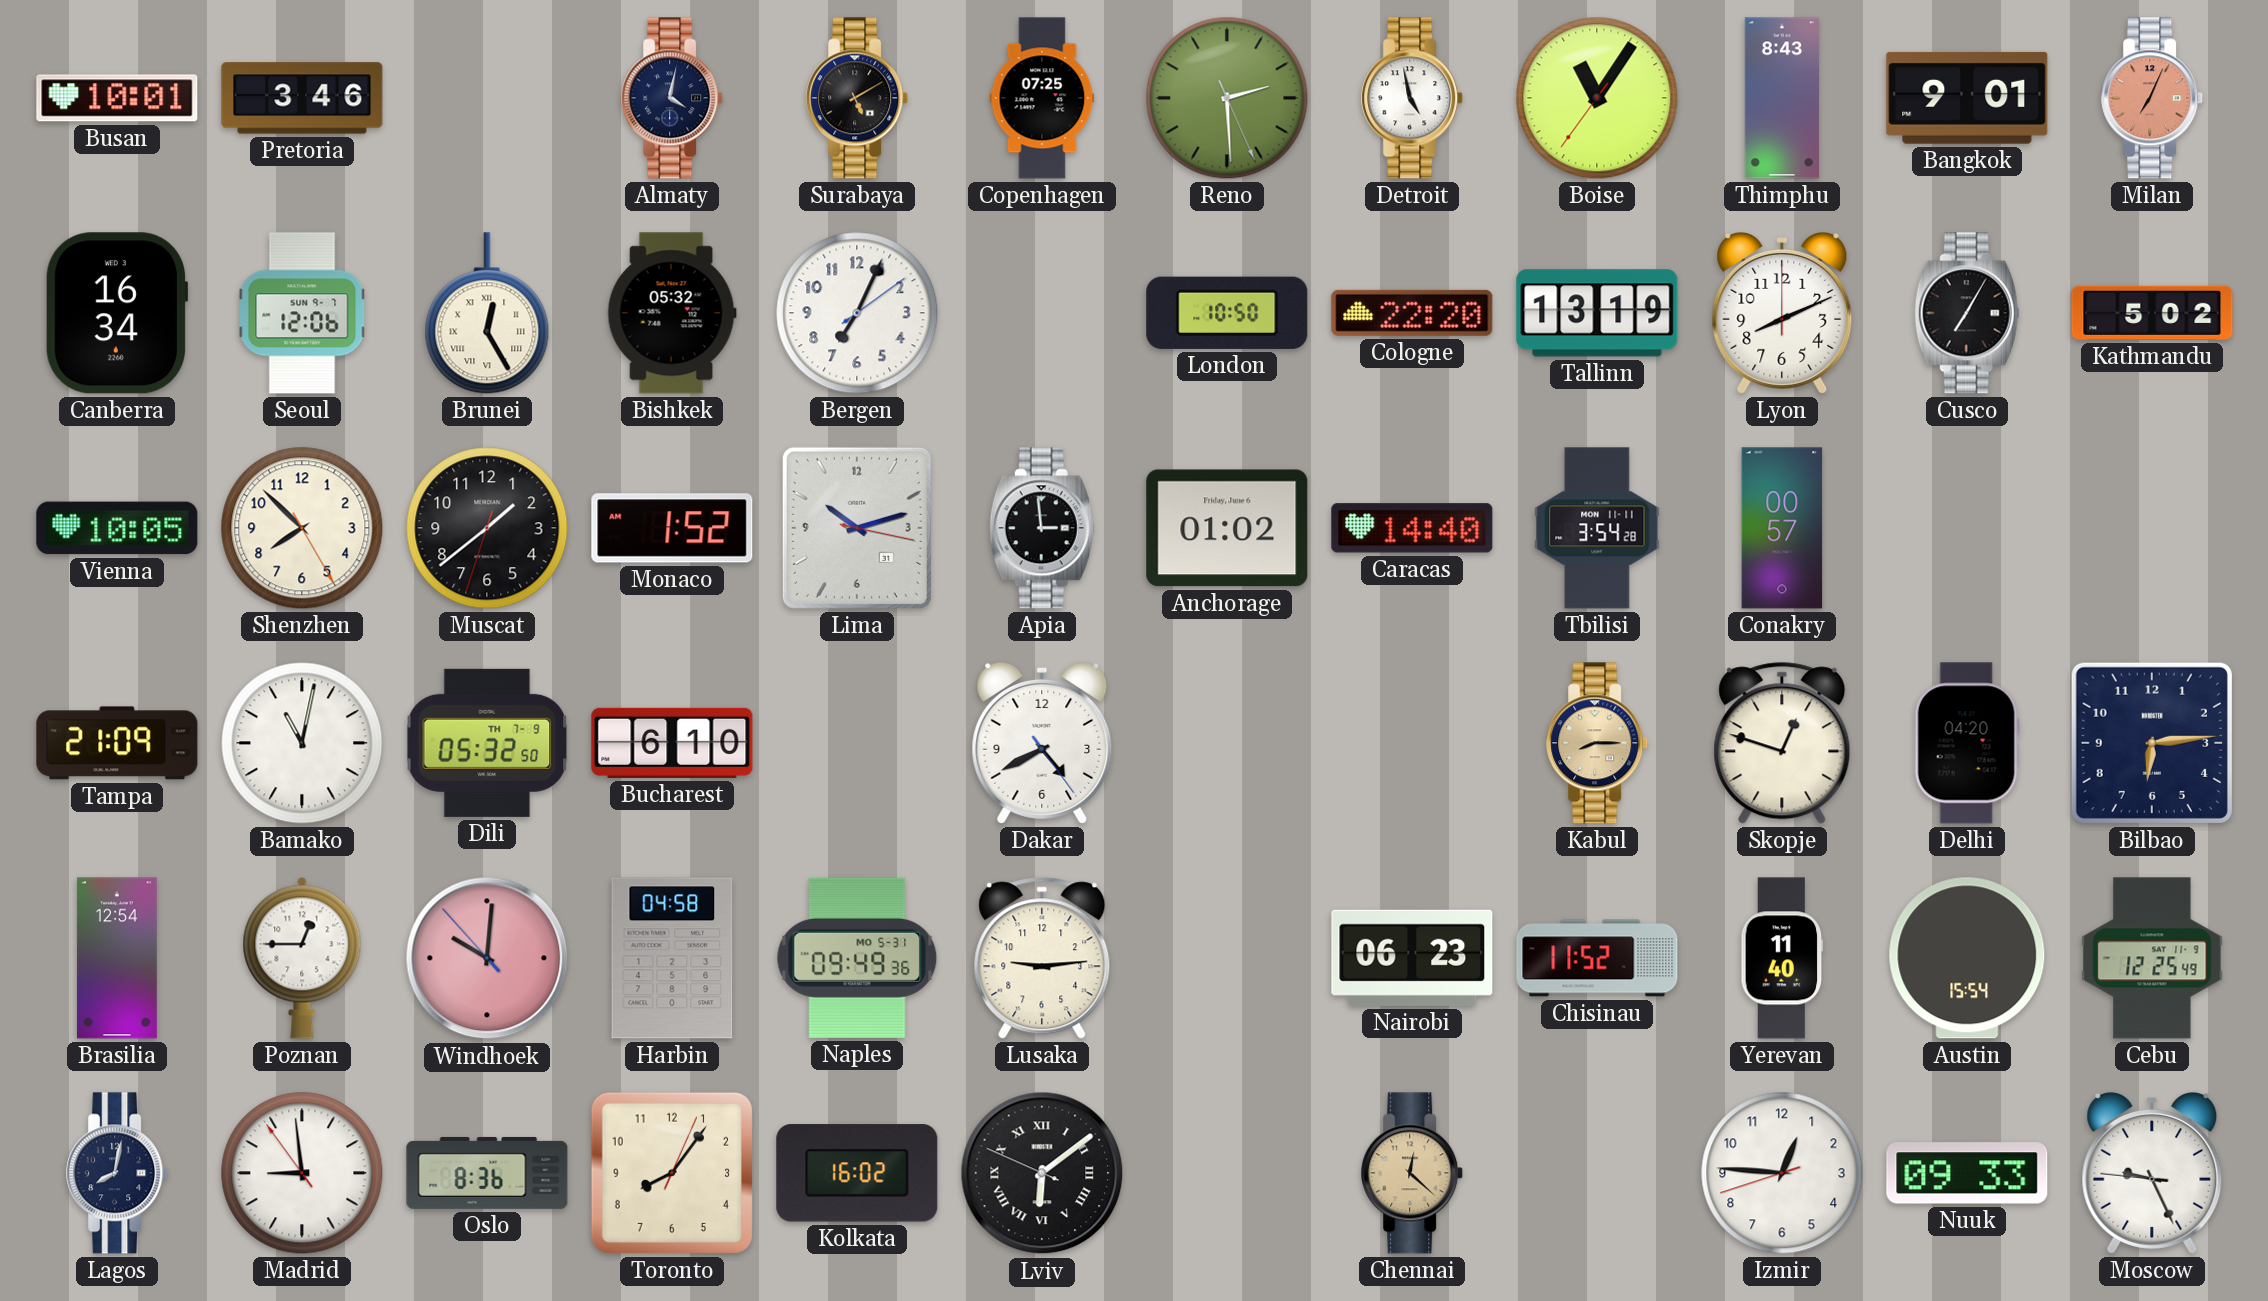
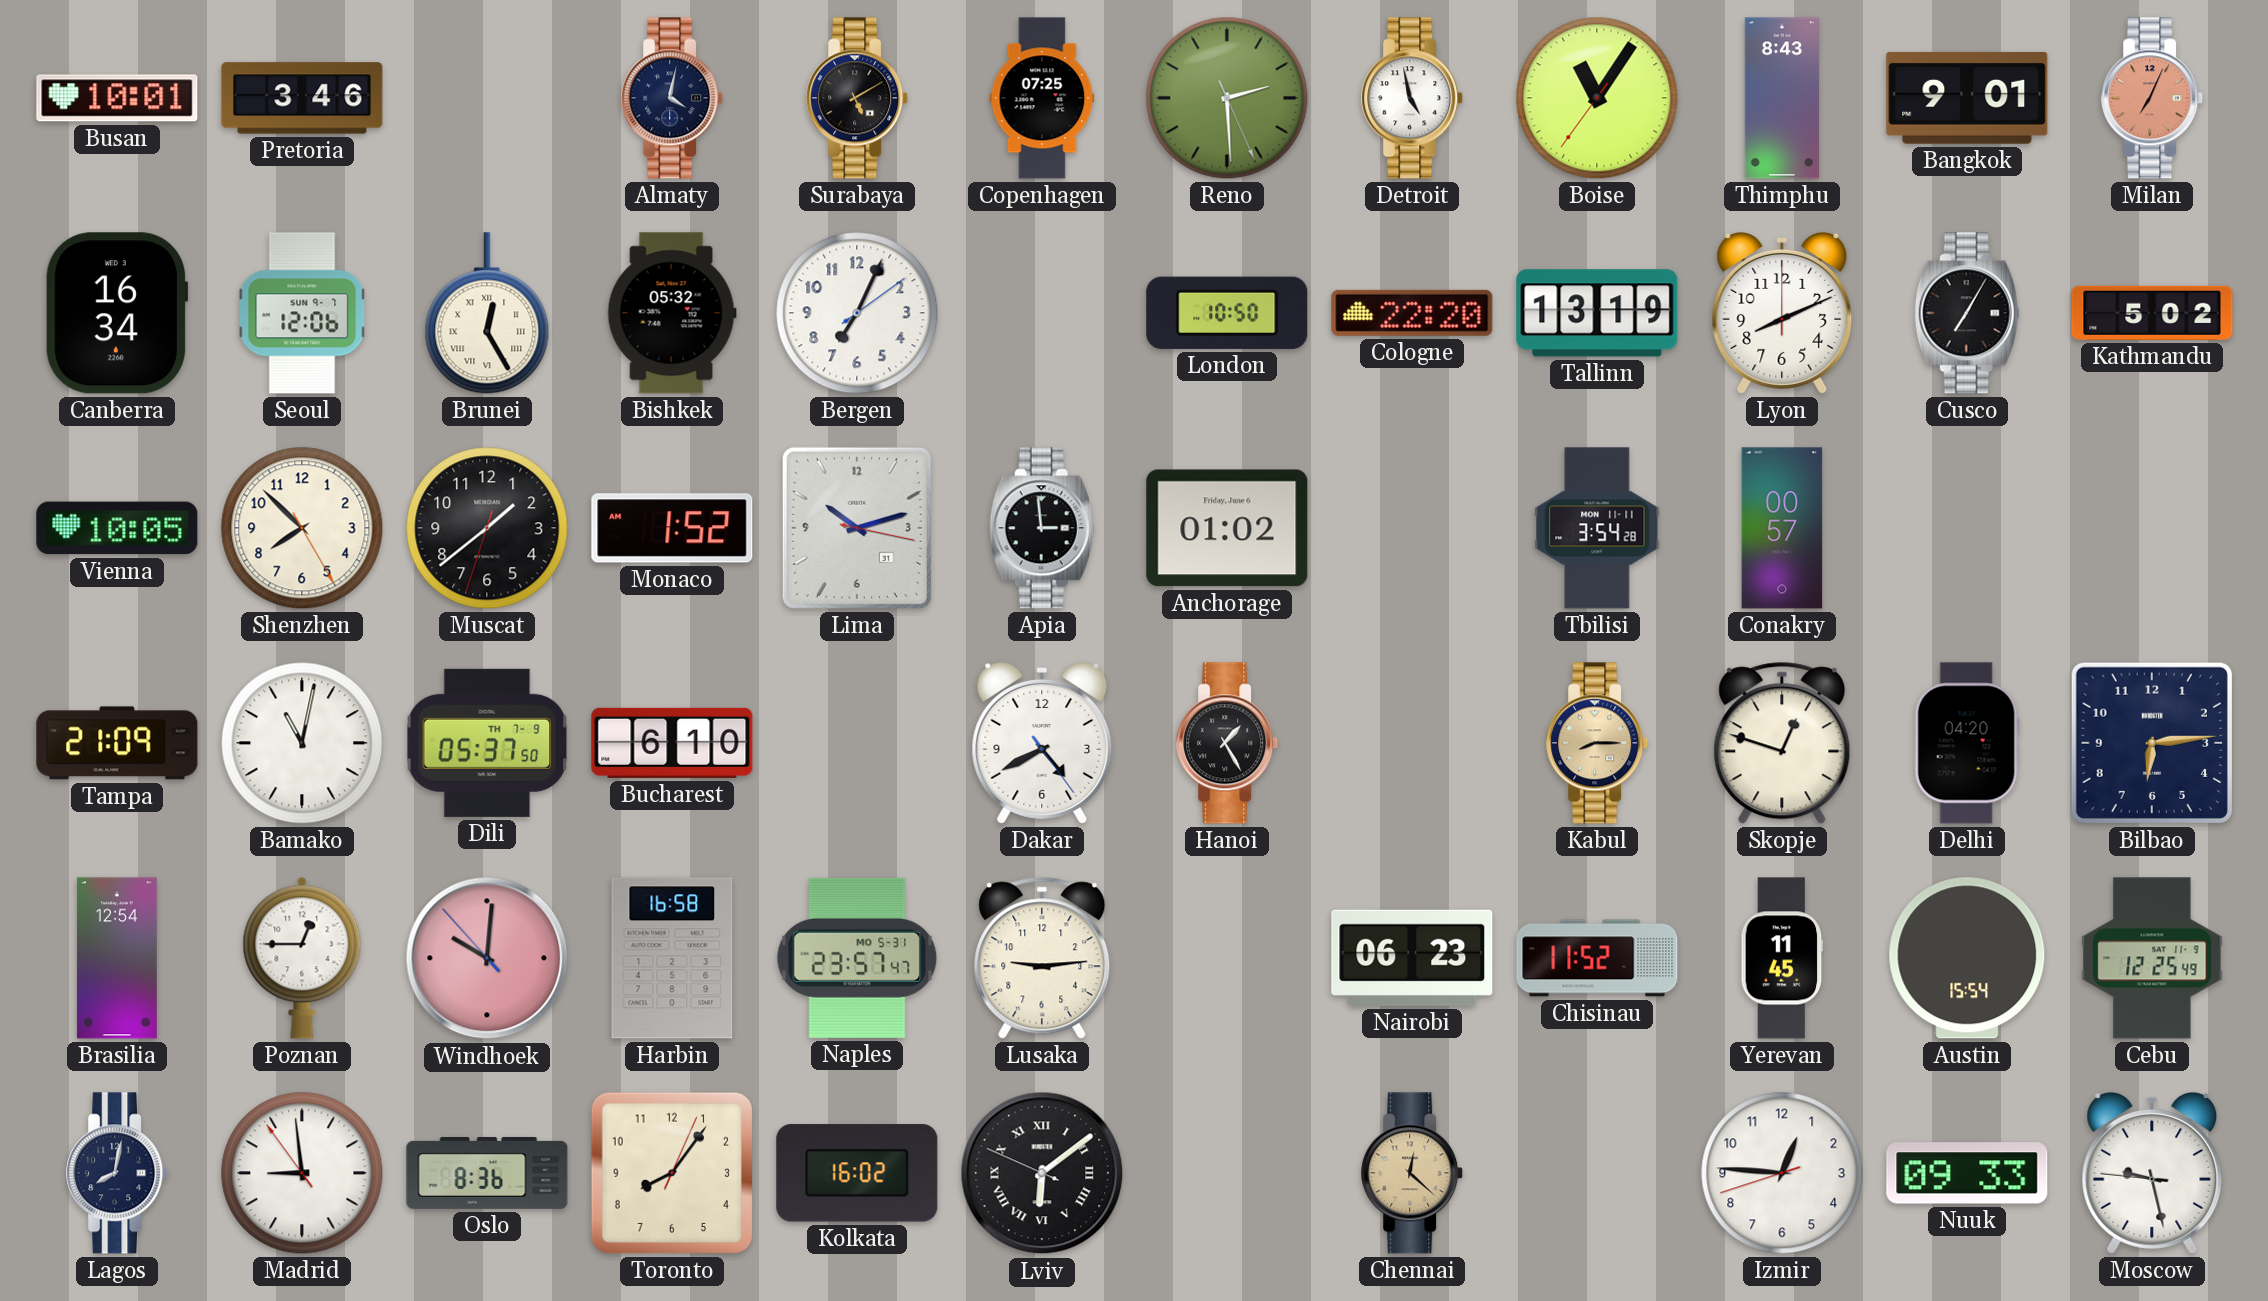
Caracas: 14:40 -> none
Dili: 05:32 -> 05:37
Hanoi: none -> 1:25
Harbin: 04:58 -> 16:58
Naples: 09:49 -> 23:57
Yerevan: 11:40 -> 11:45
Moscow: 9:25 -> 9:27
